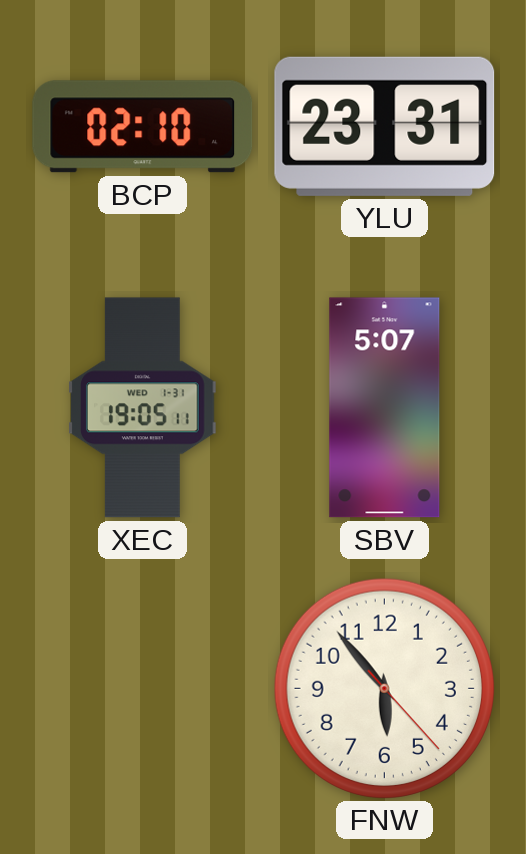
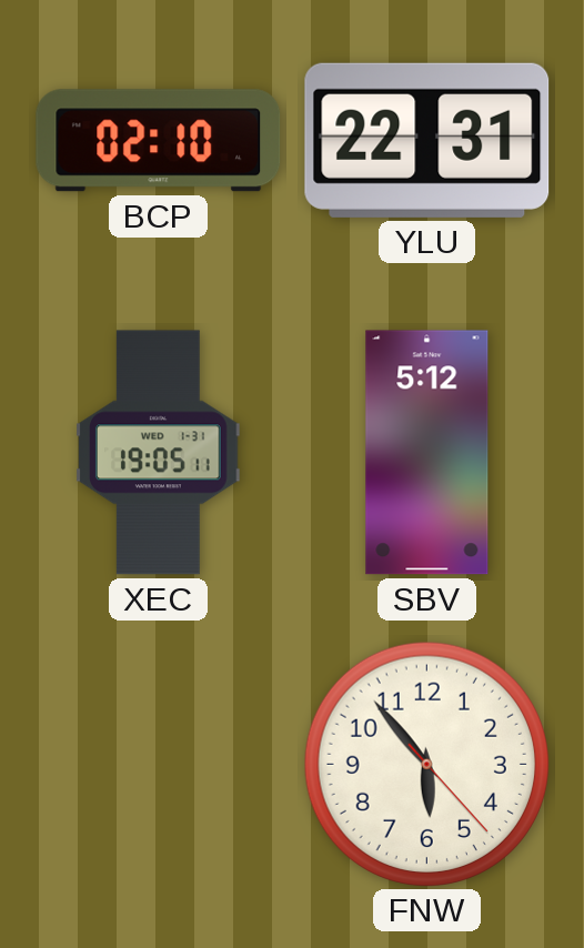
YLU: 23:31 -> 22:31
SBV: 5:07 -> 5:12
